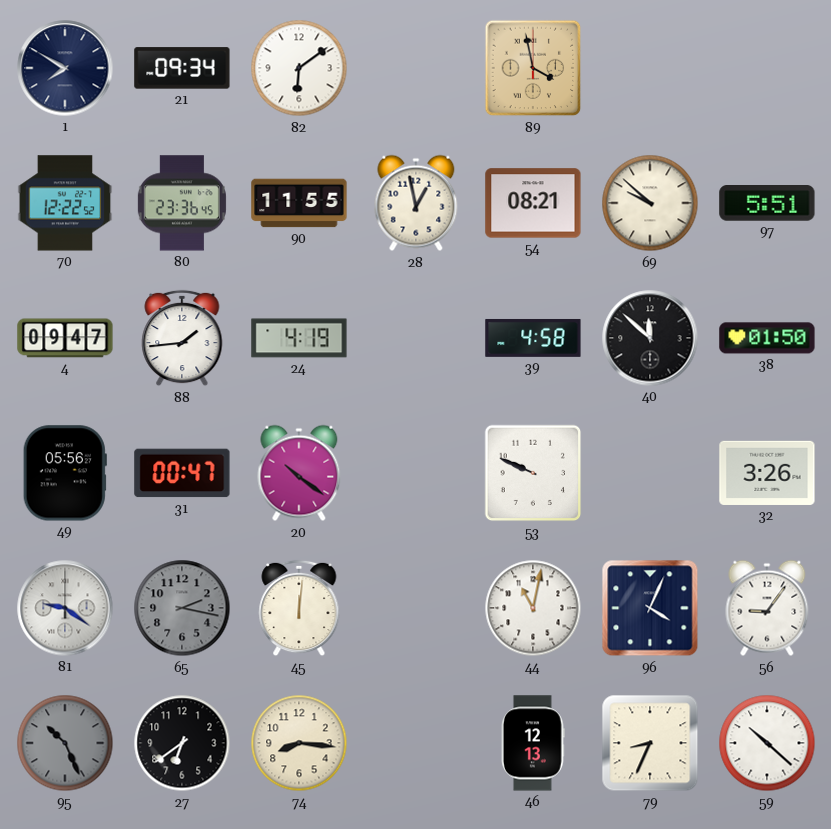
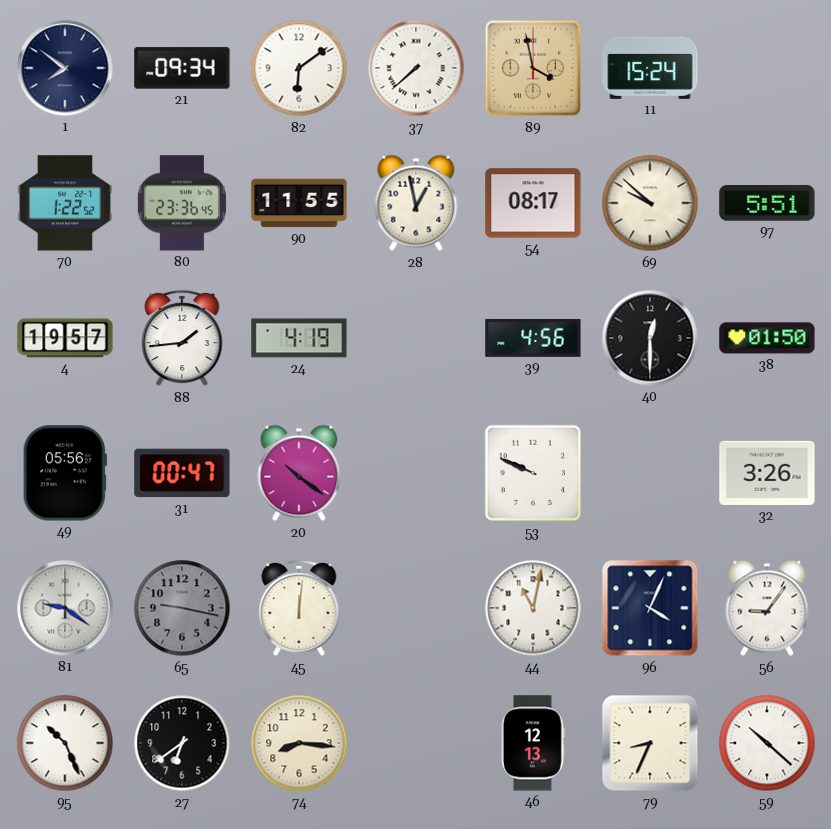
1: 7:50 -> 7:51
37: none -> 7:38
11: none -> 15:24
70: 12:22 -> 1:22
54: 08:21 -> 08:17
4: 09:47 -> 19:57
39: 4:58 -> 4:56
40: 11:52 -> 12:30
65: 2:17 -> 9:17
95 dial: grey -> white
